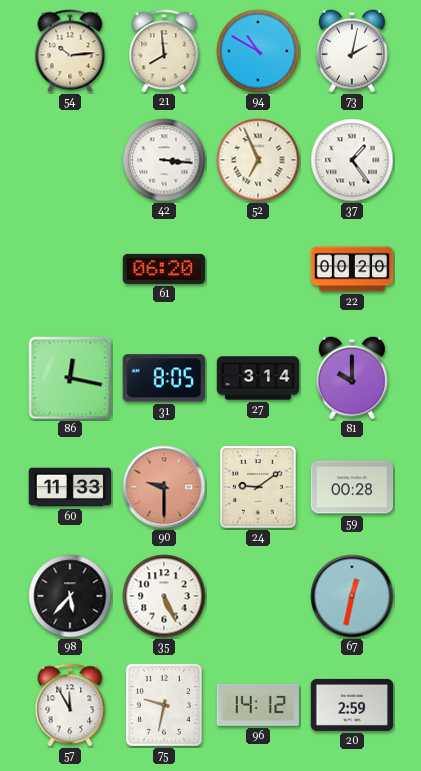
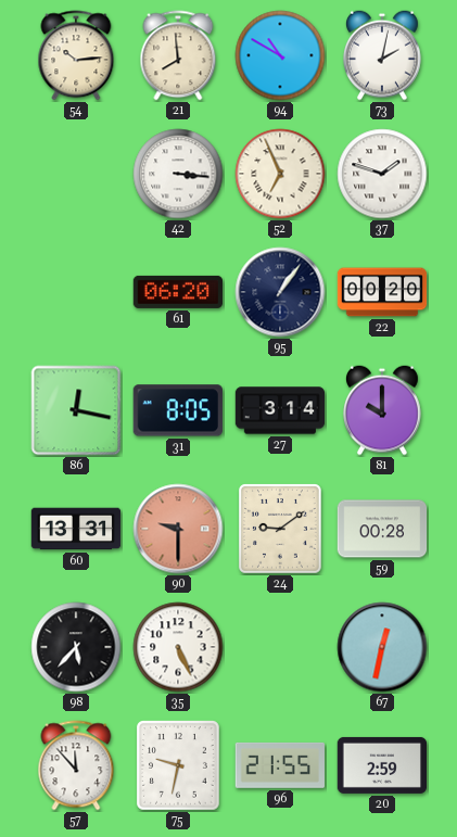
37: 1:24 -> 1:48
95: none -> 1:06
60: 11:33 -> 13:31
57: 11:55 -> 11:53
96: 14:12 -> 21:55
